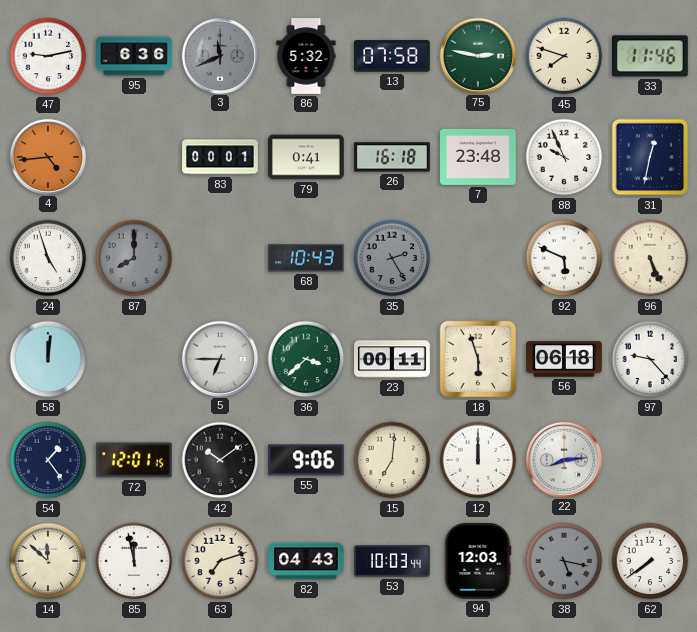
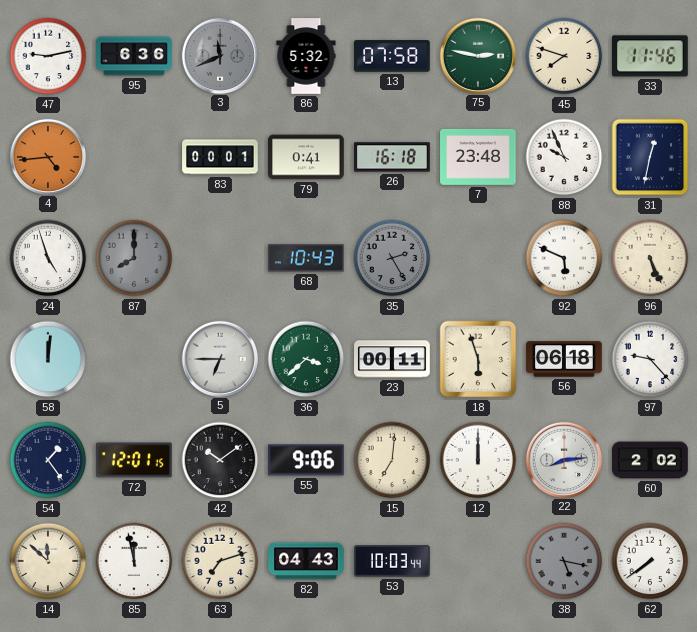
60: none -> 2:02
94: 12:03 -> none
